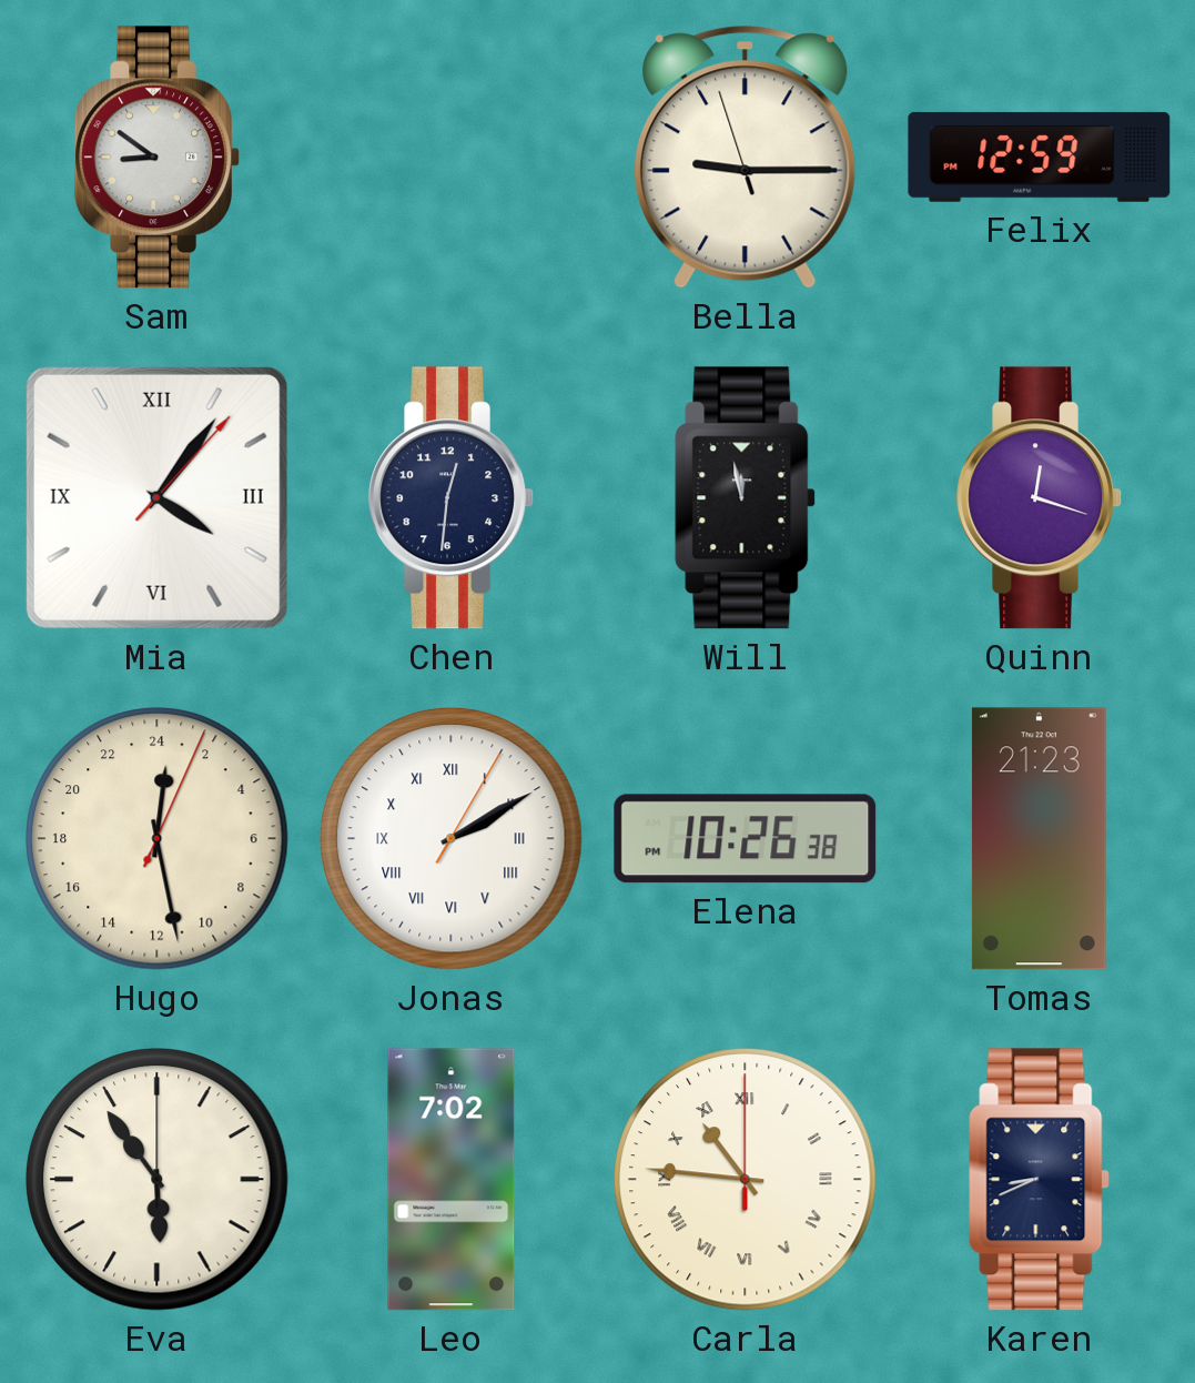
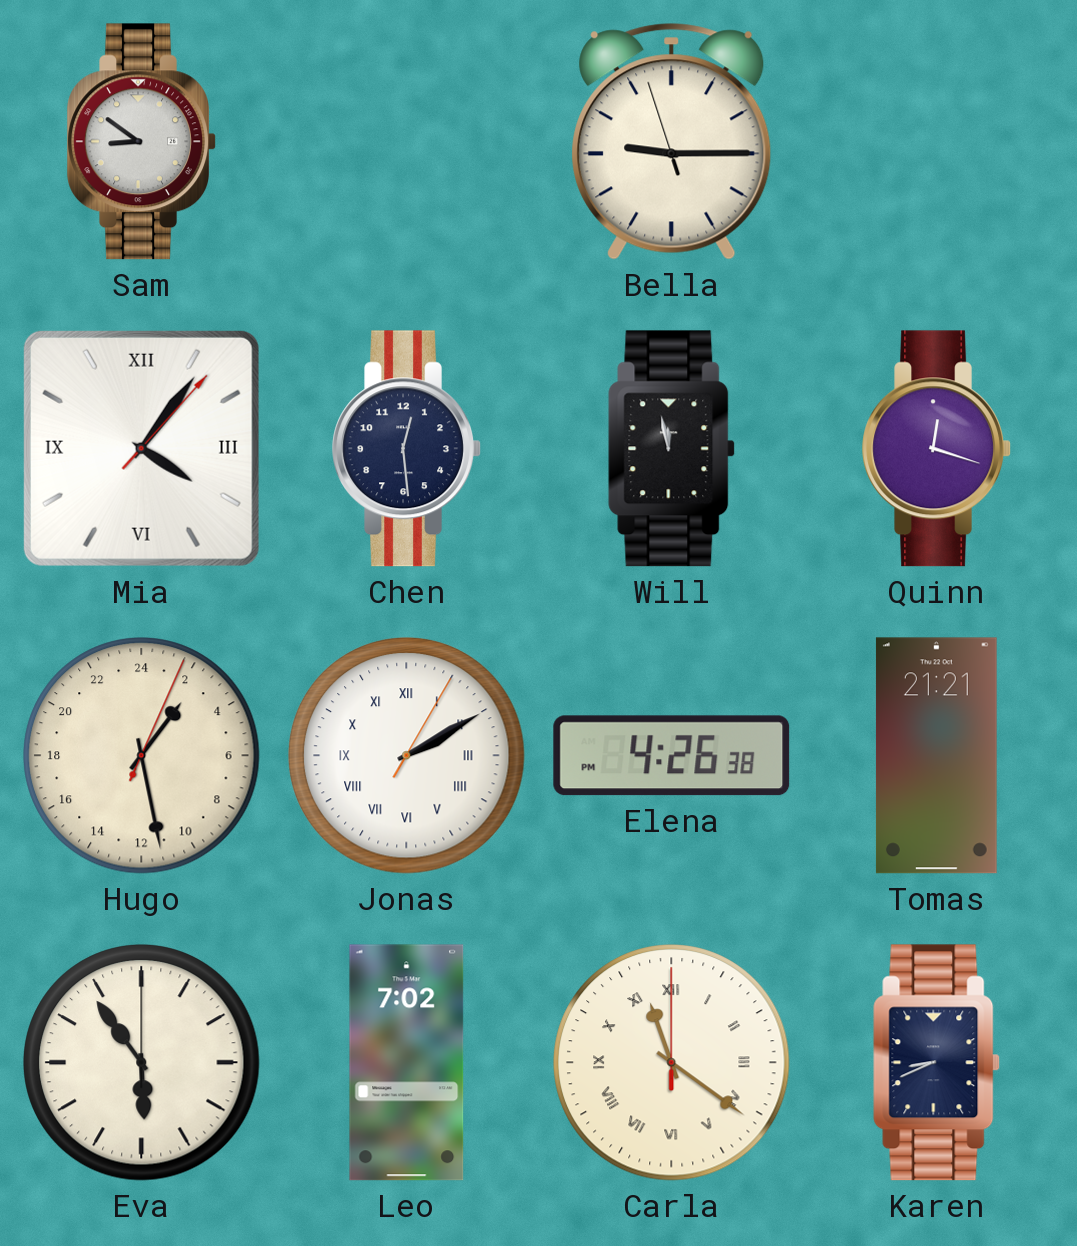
Felix: 12:59 -> none
Chen: 12:31 -> 12:29
Hugo: 0:28 -> 2:28
Elena: 10:26 -> 4:26
Tomas: 21:23 -> 21:21
Carla: 10:46 -> 11:21
